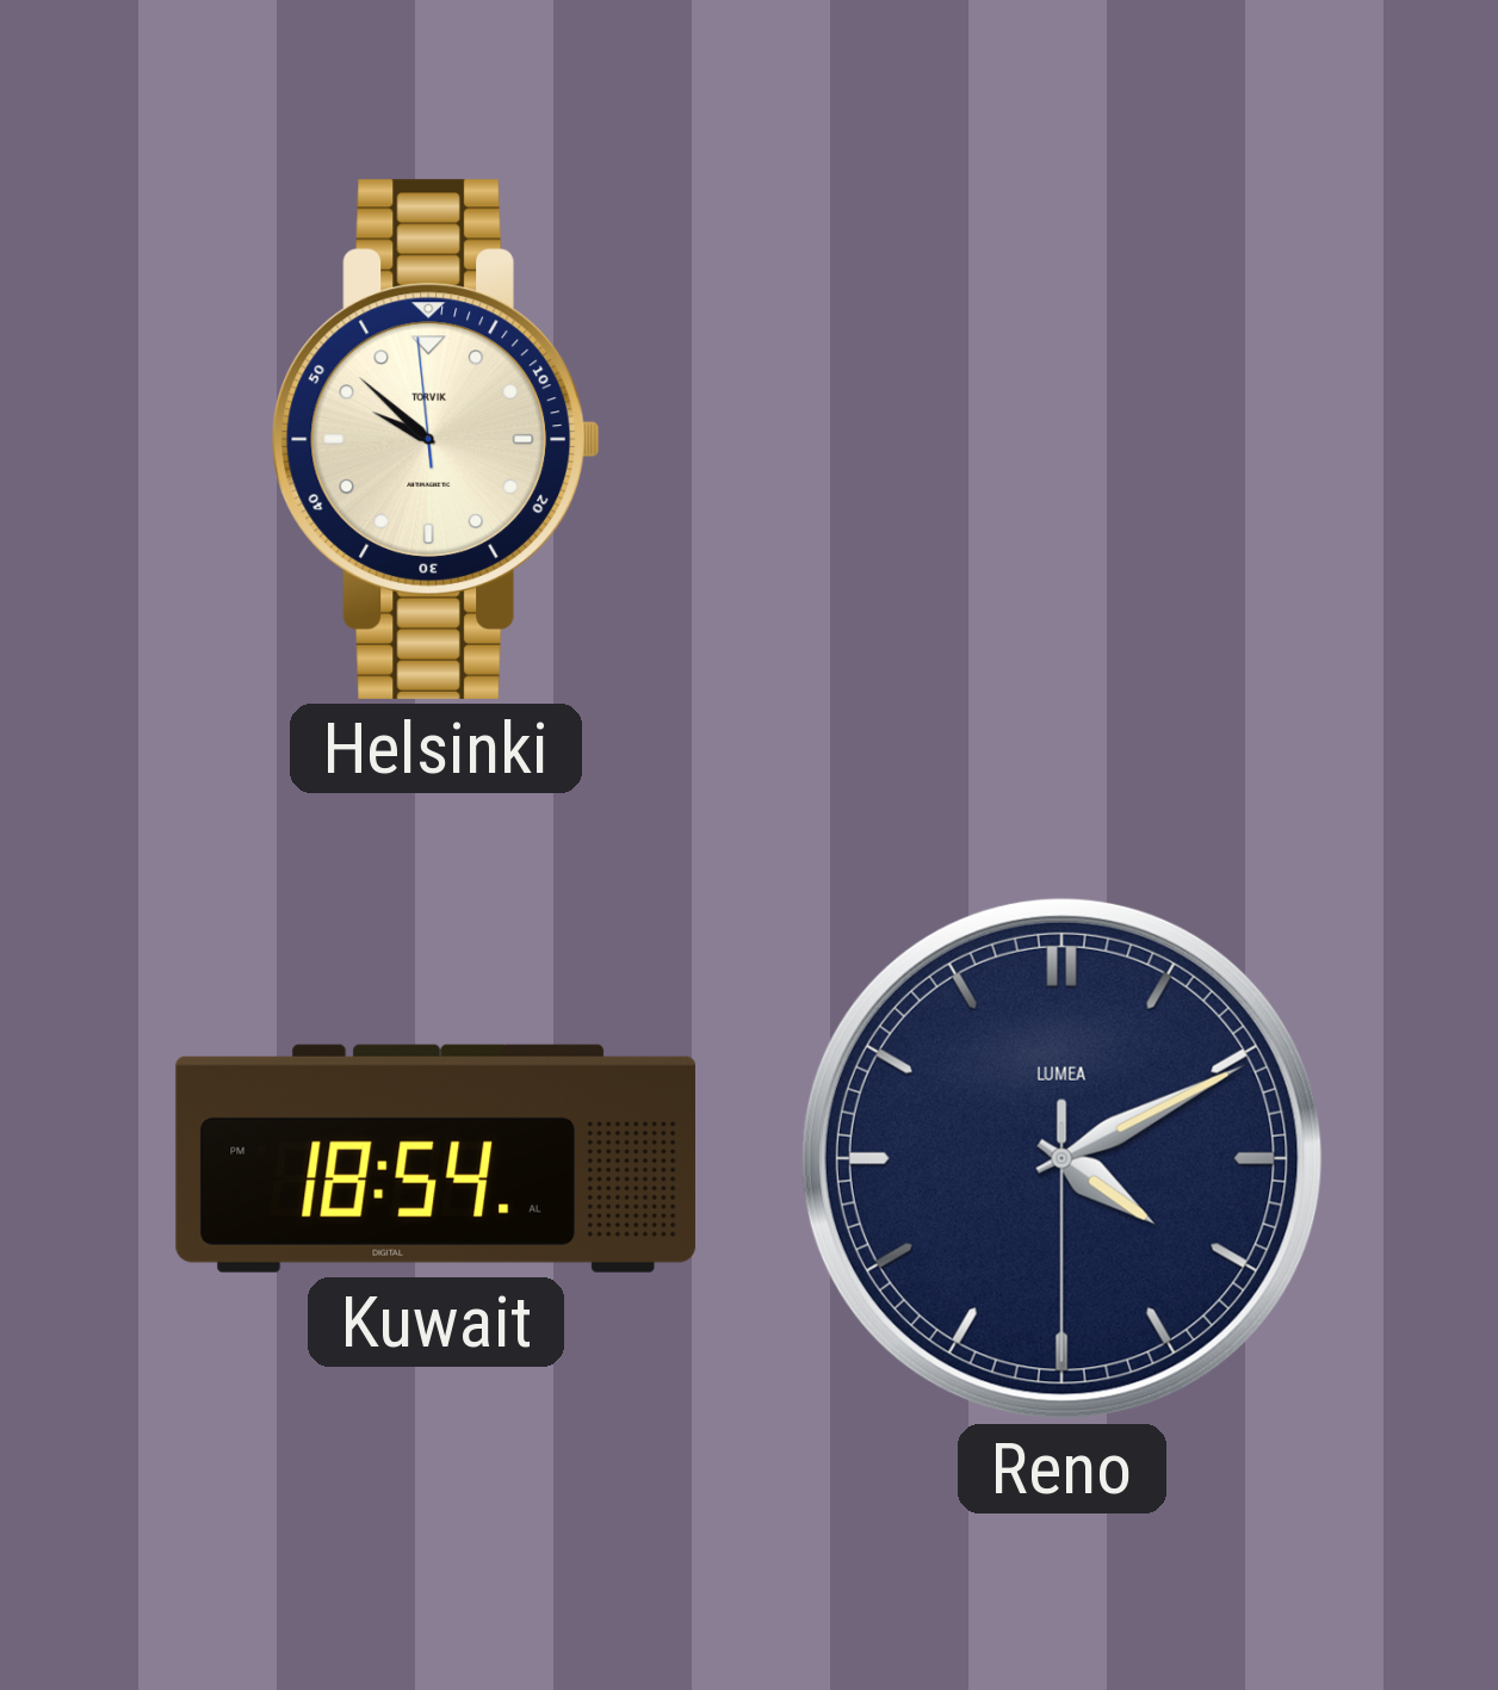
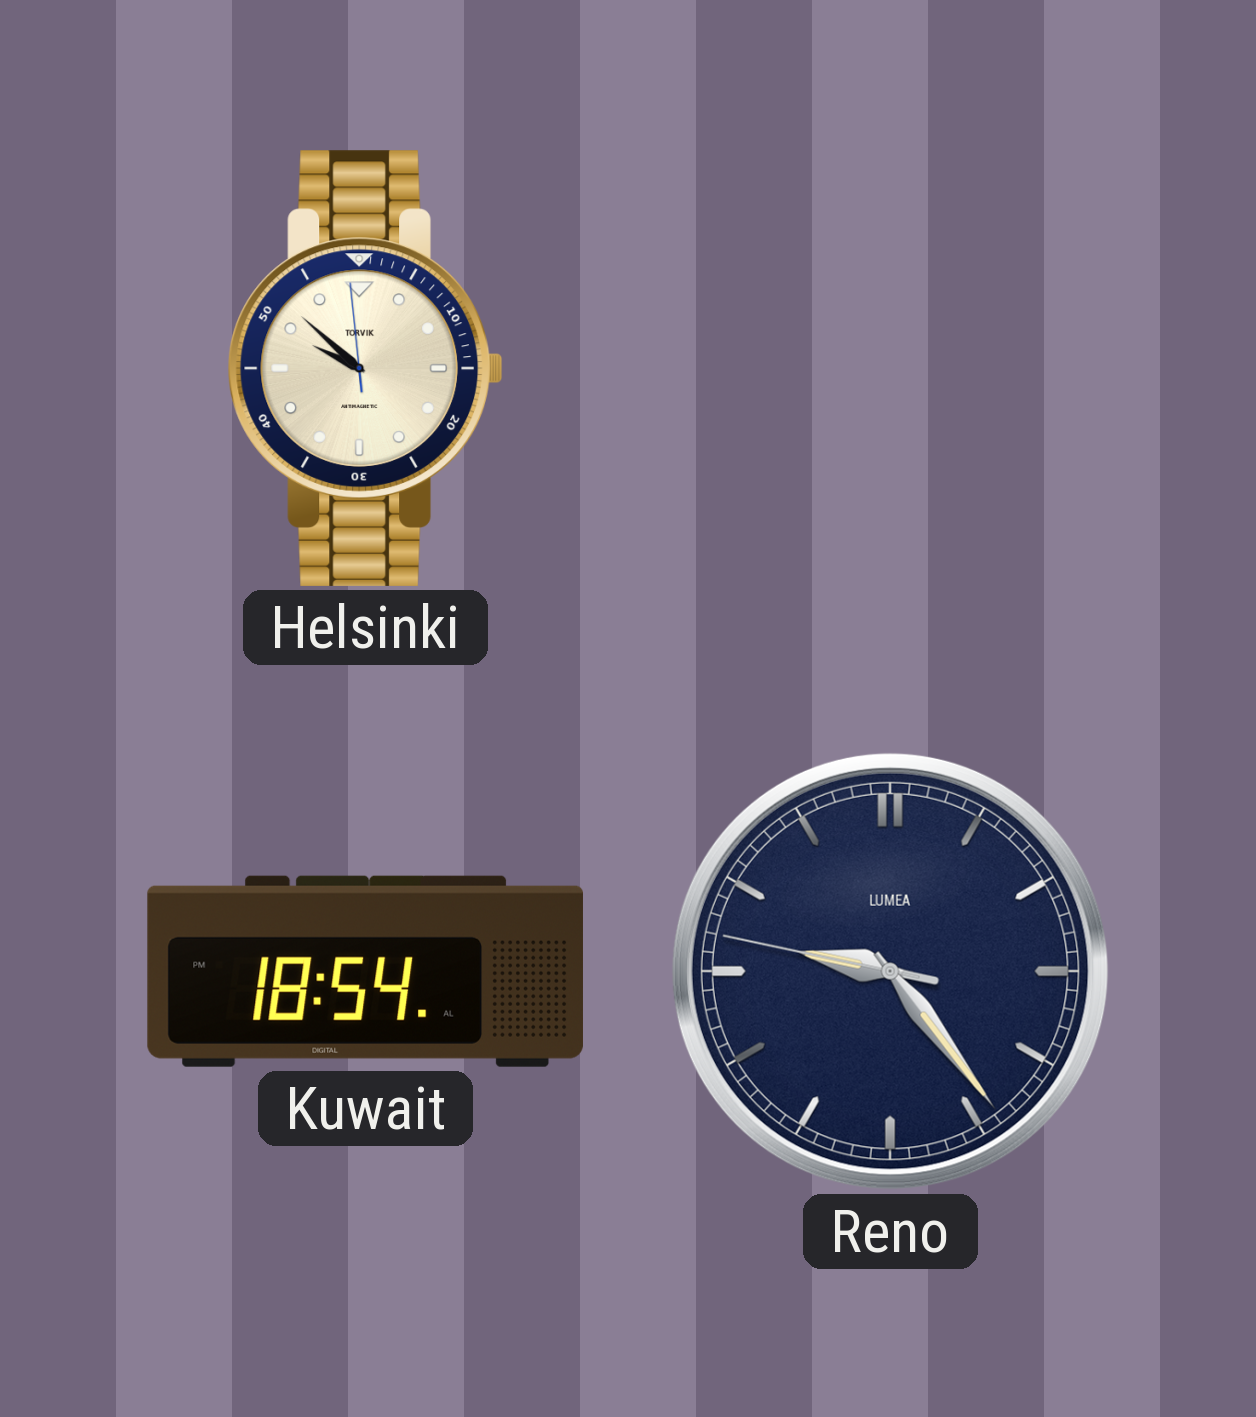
Reno: 4:10 -> 9:23
